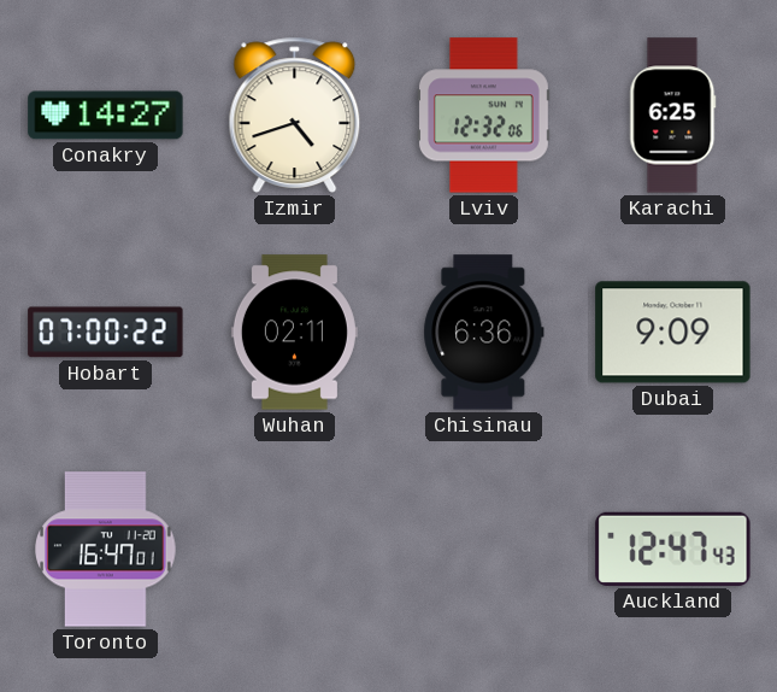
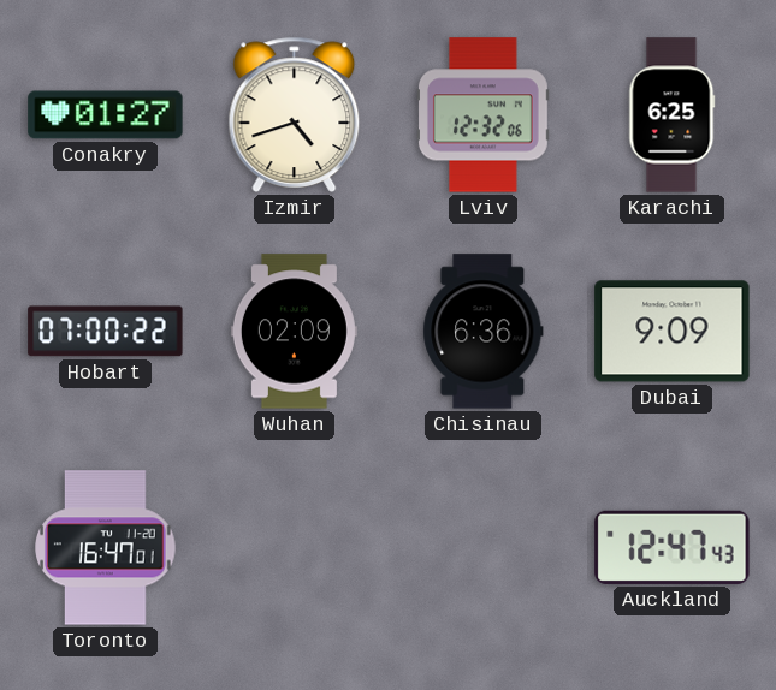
Conakry: 14:27 -> 01:27
Wuhan: 02:11 -> 02:09
